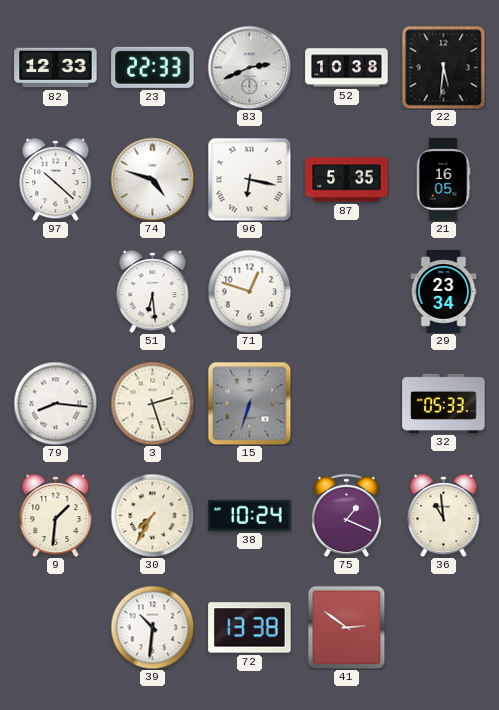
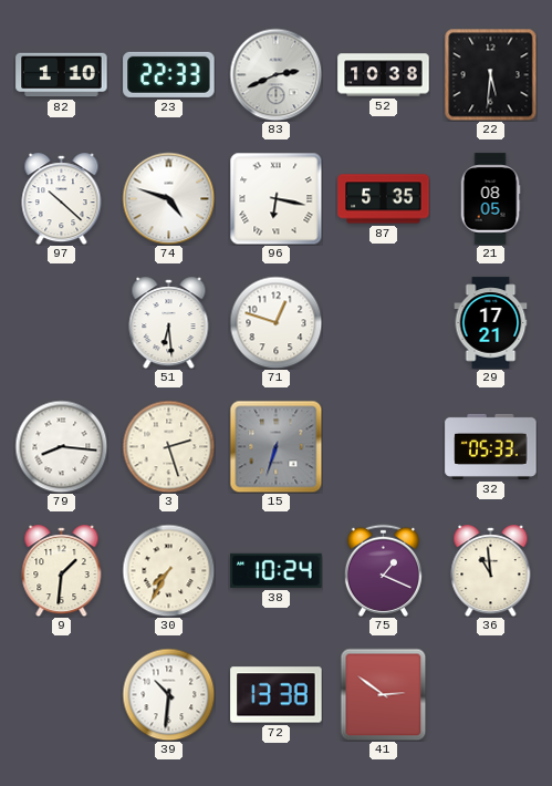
82: 12:33 -> 1:10
21: 16:05 -> 08:05
29: 23:34 -> 17:21
